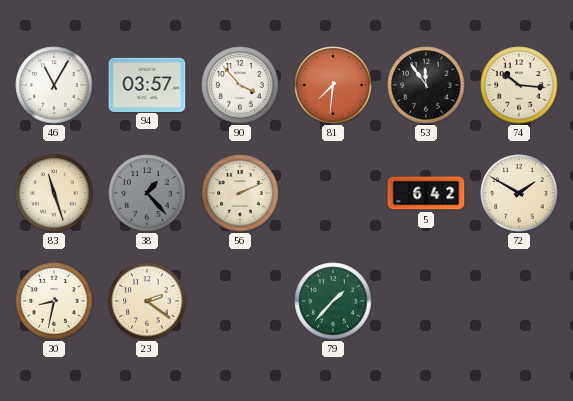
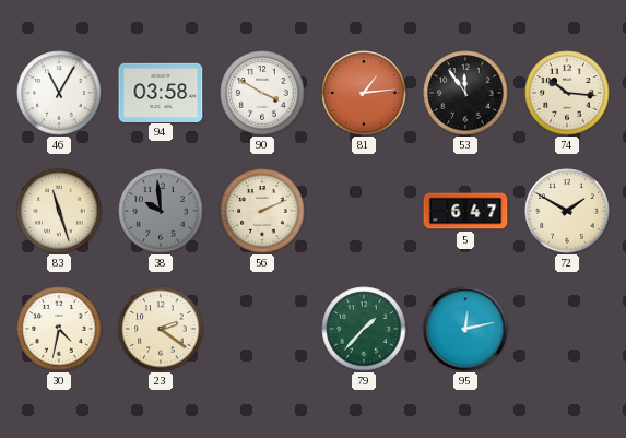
94: 03:57 -> 03:58
90: 3:53 -> 3:50
81: 7:31 -> 1:14
38: 1:23 -> 9:59
5: 6:42 -> 6:47
30: 8:32 -> 4:32
95: none -> 12:13
